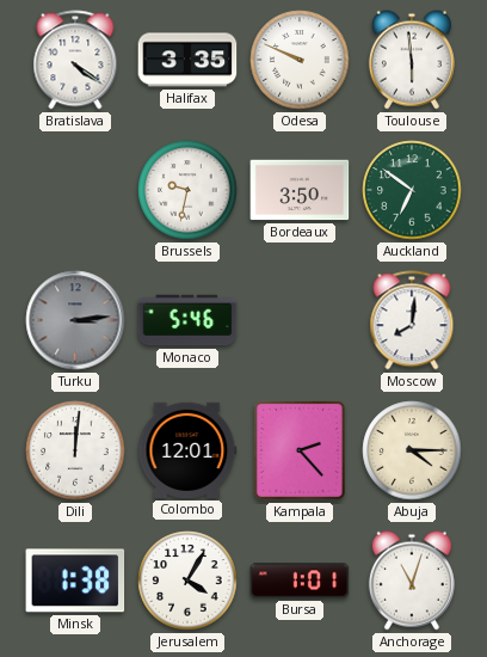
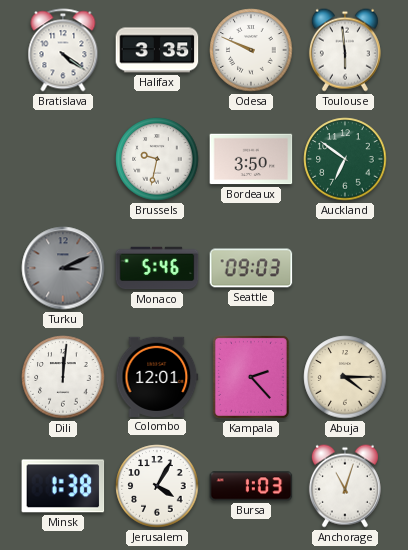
Turku: 3:14 -> 3:11
Seattle: none -> 09:03
Moscow: 8:01 -> none
Bursa: 1:01 -> 1:03
